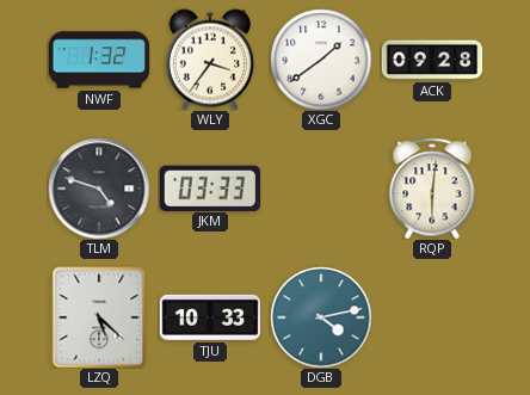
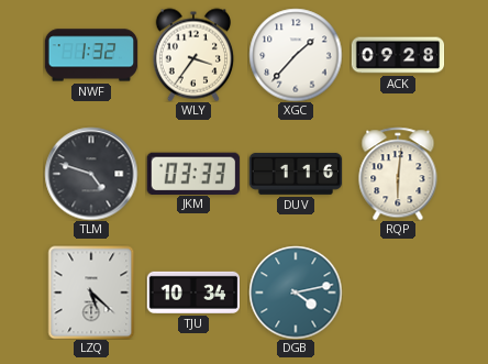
XGC: 1:39 -> 1:37
DUV: none -> 1:16
TJU: 10:33 -> 10:34
